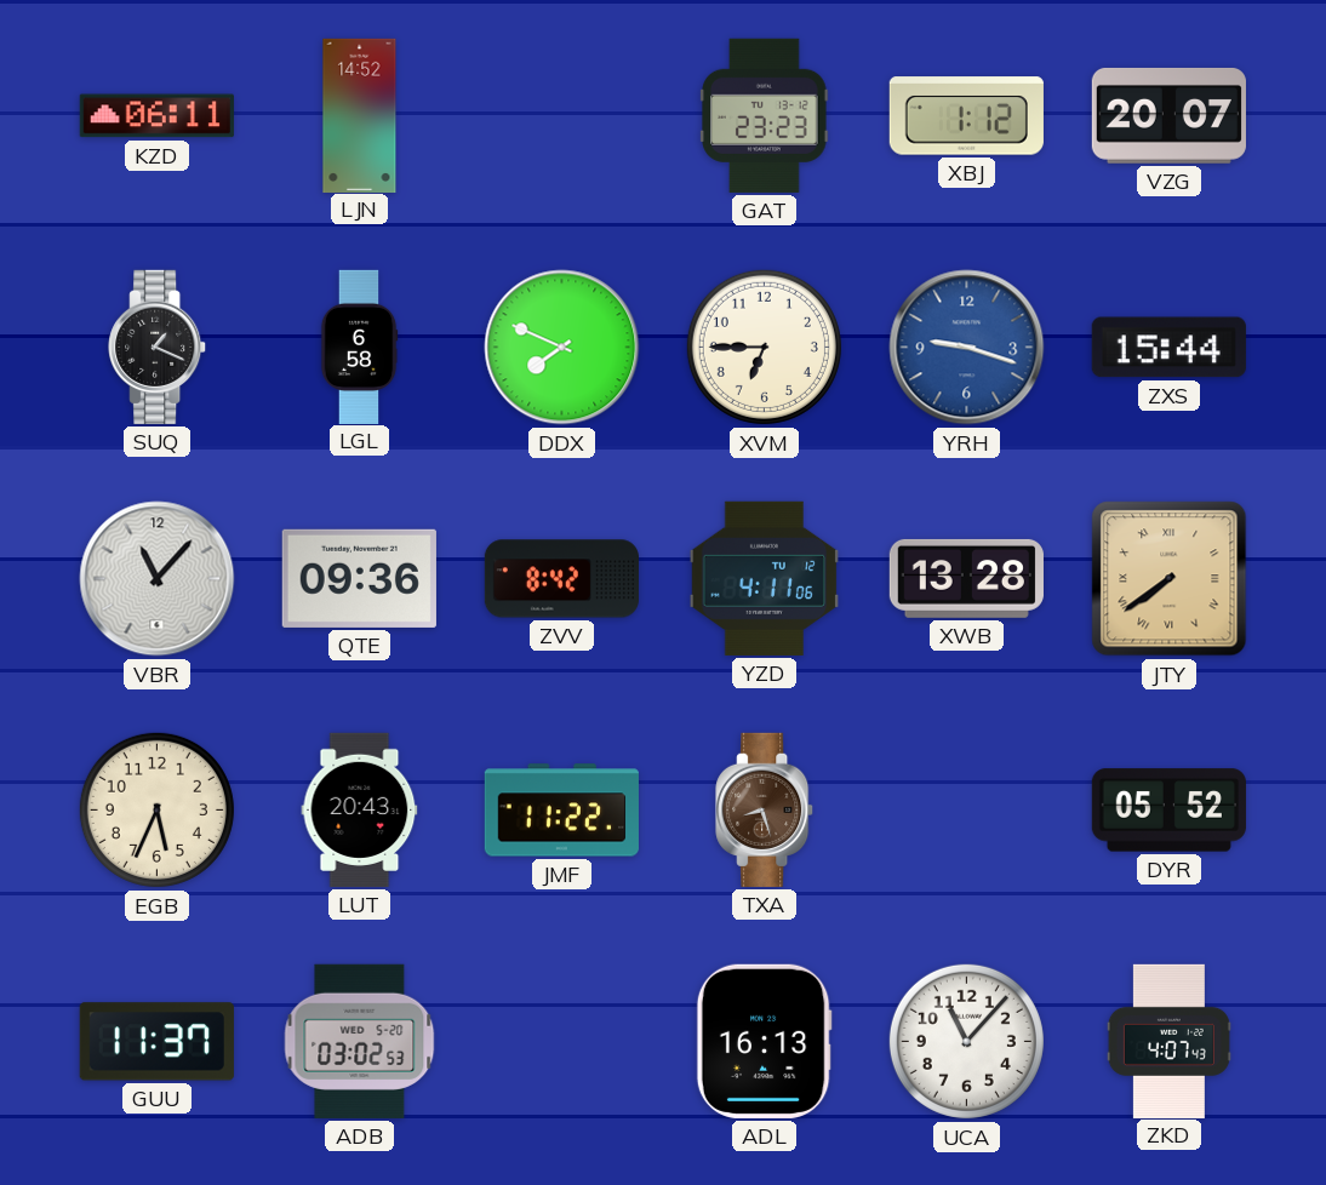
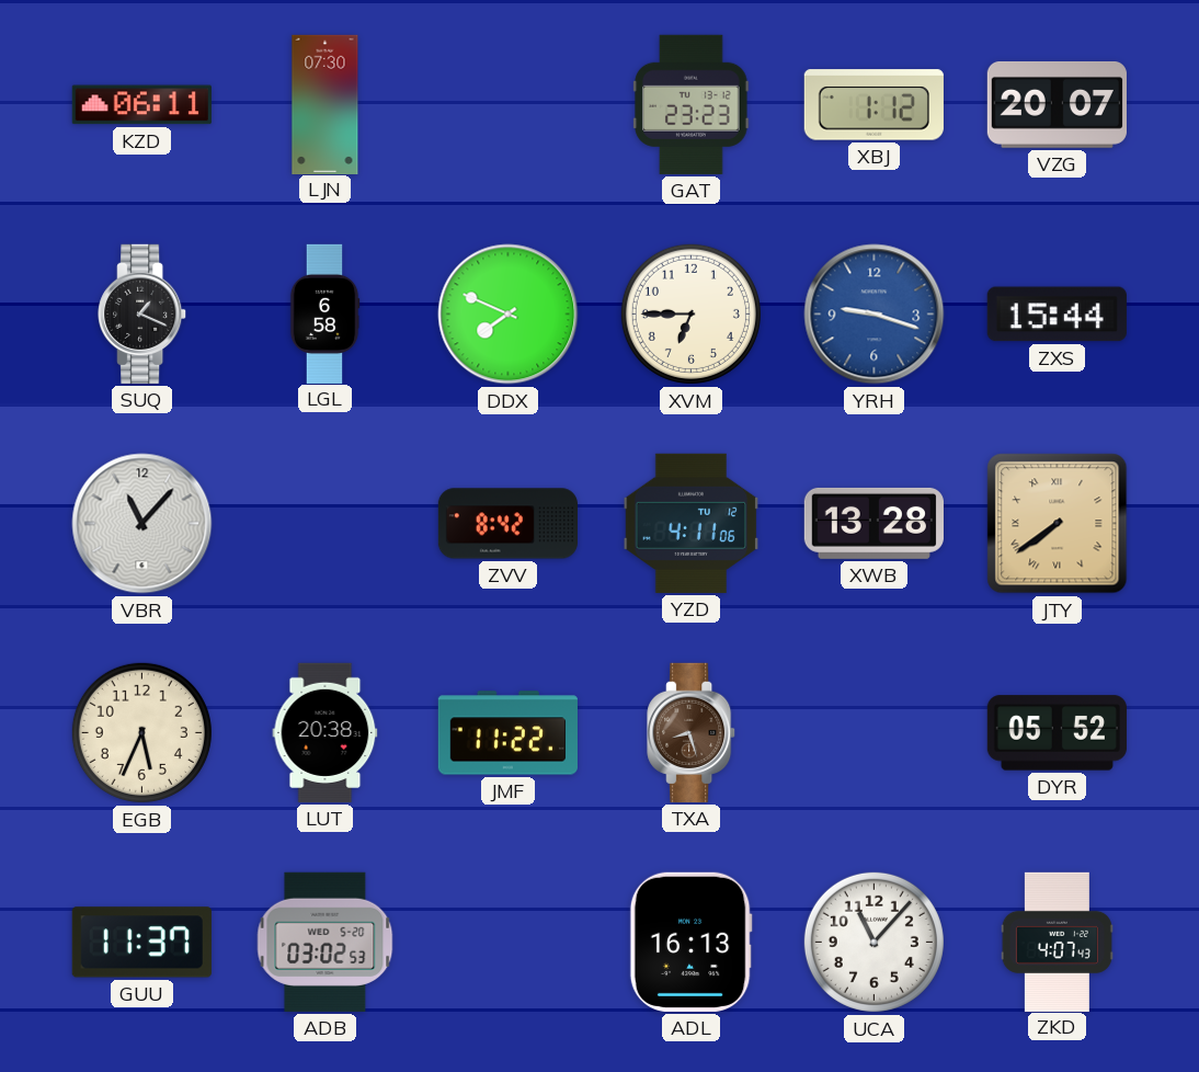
LJN: 14:52 -> 07:30
QTE: 09:36 -> none
LUT: 20:43 -> 20:38
